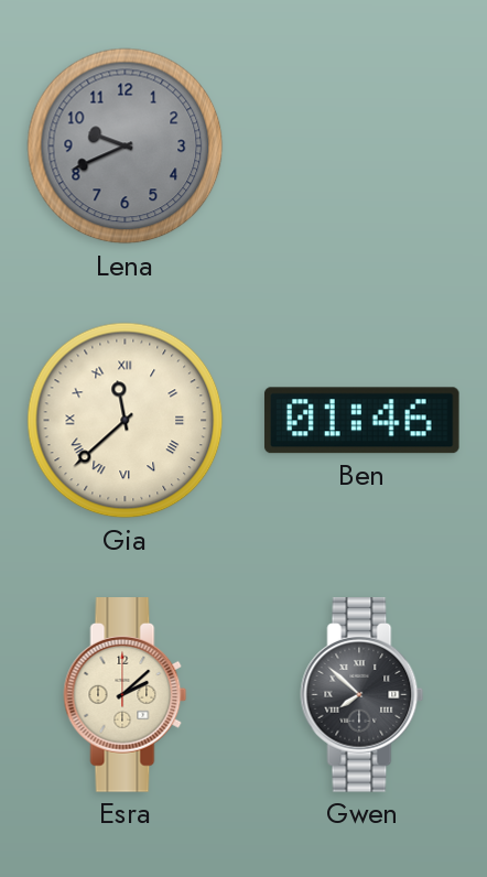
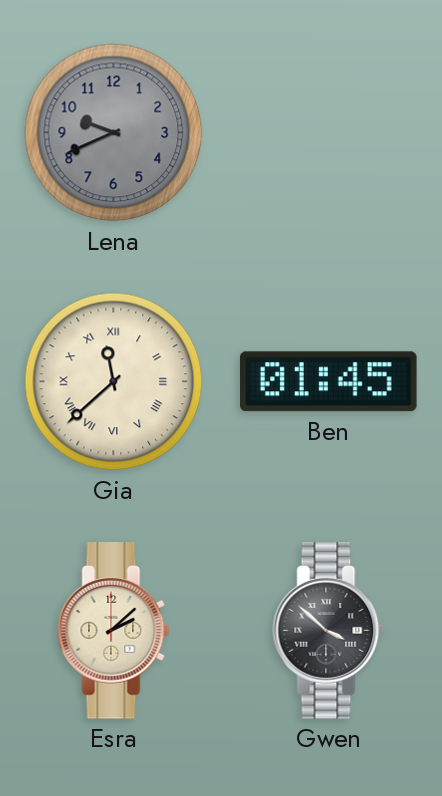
Ben: 01:46 -> 01:45
Gwen: 7:52 -> 3:52
